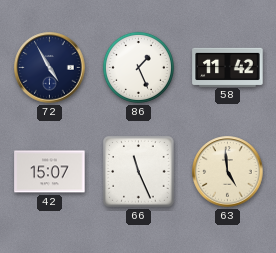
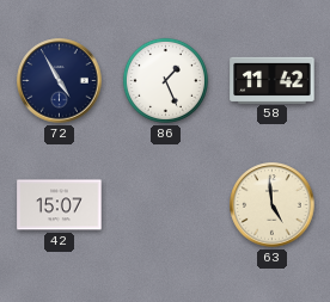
66: 11:26 -> none
